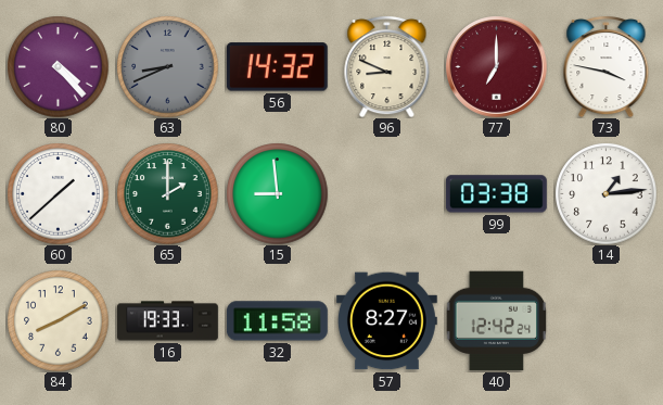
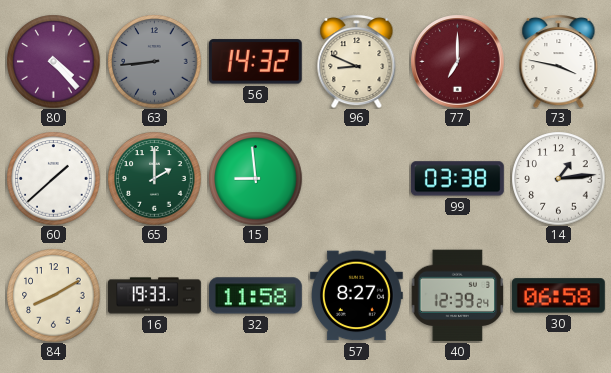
63: 8:41 -> 8:44
40: 12:42 -> 12:39
30: none -> 06:58
